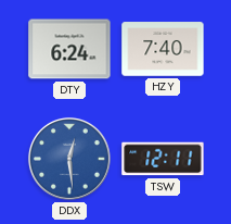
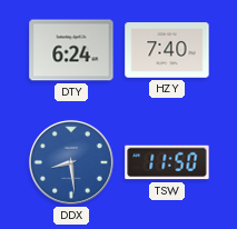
DDX: 12:29 -> 8:29
TSW: 12:11 -> 11:50
